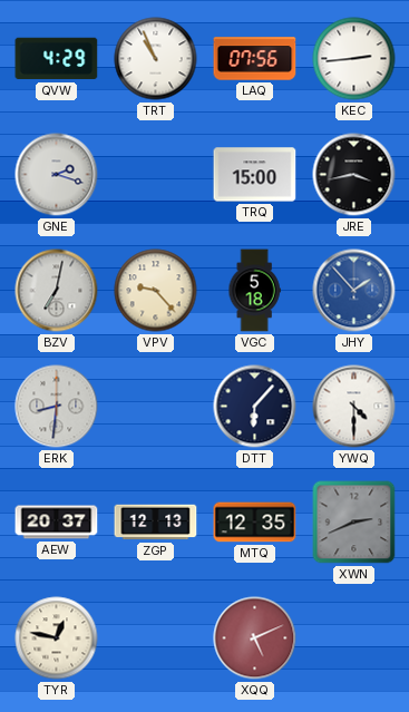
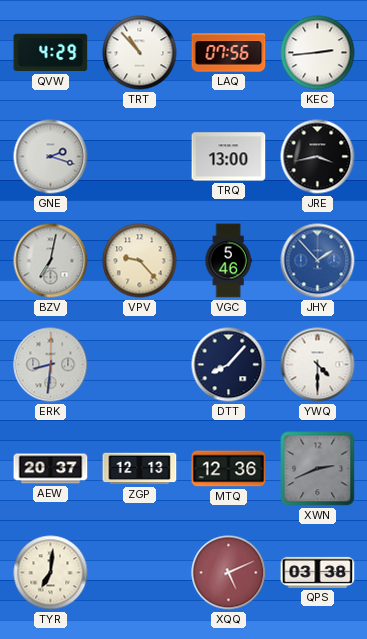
TRT: 10:56 -> 10:53
TRQ: 15:00 -> 13:00
VGC: 5:18 -> 5:46
DTT: 6:07 -> 8:07
MTQ: 12:35 -> 12:36
TYR: 12:47 -> 7:01
QPS: none -> 03:38
